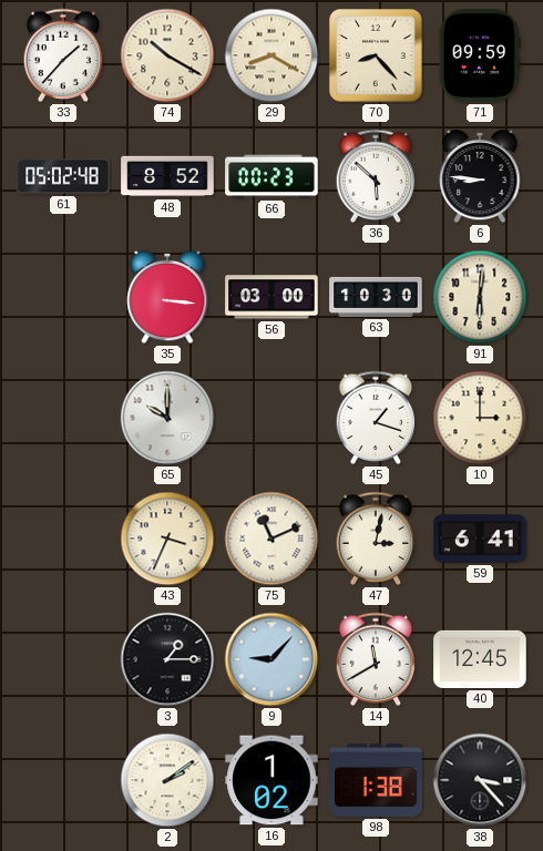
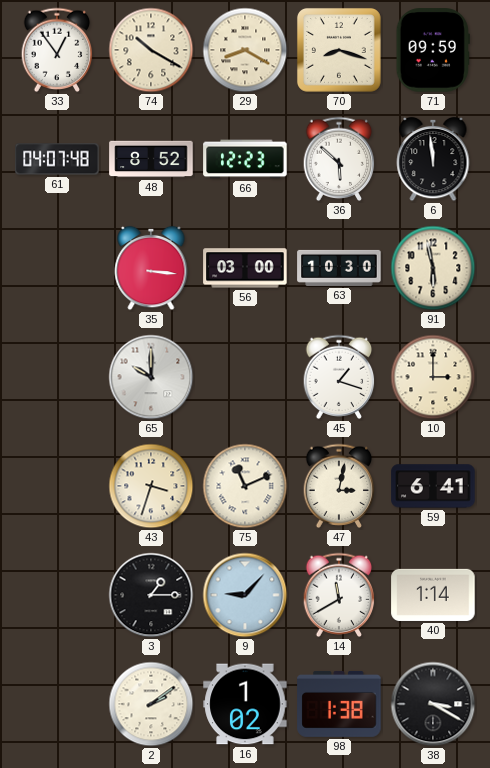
33: 1:37 -> 12:54
70: 8:23 -> 8:18
61: 05:02 -> 04:07
66: 00:23 -> 12:23
6: 8:46 -> 11:59
91: 6:01 -> 5:58
43: 3:34 -> 3:33
40: 12:45 -> 1:14
38: 3:23 -> 3:20
